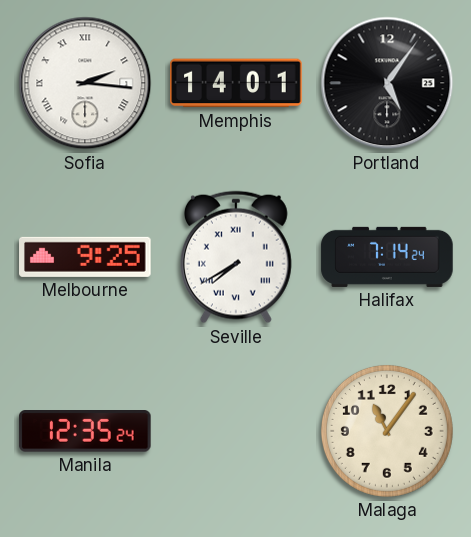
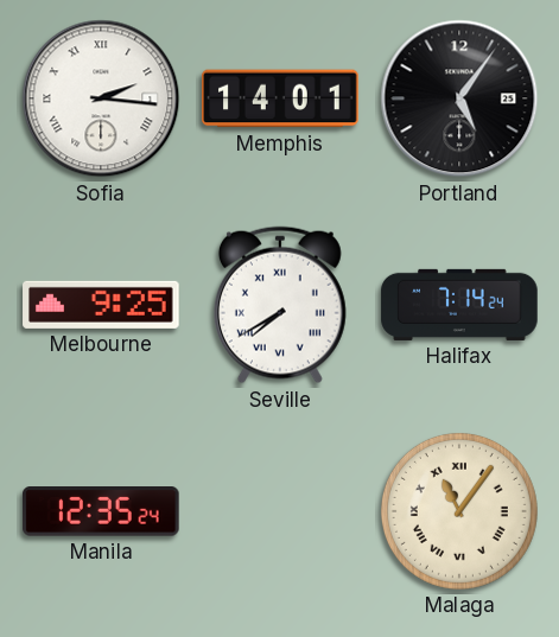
Malaga numerals: Arabic -> Roman
